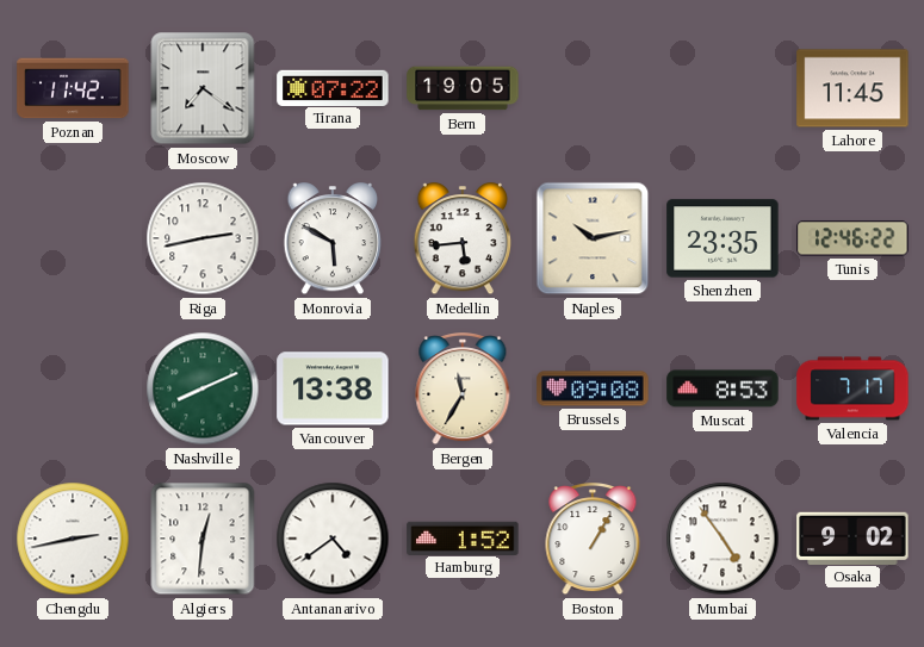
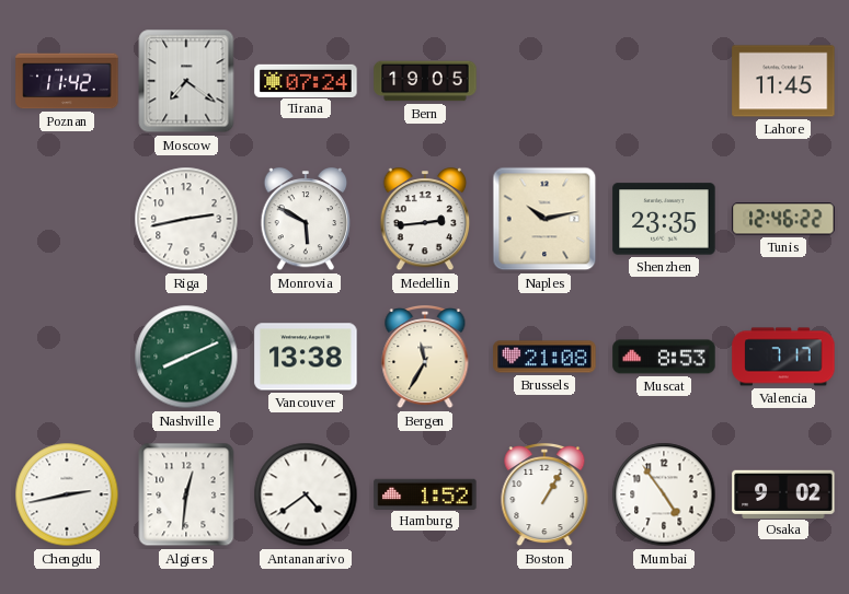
Tirana: 07:22 -> 07:24
Medellin: 5:44 -> 2:44
Brussels: 09:08 -> 21:08
